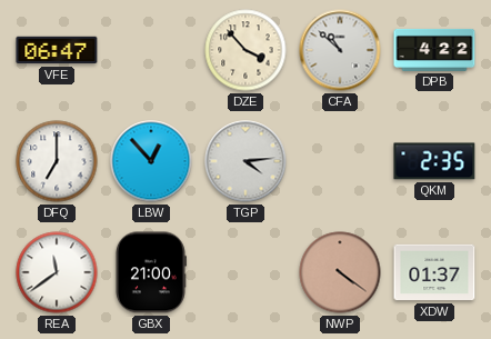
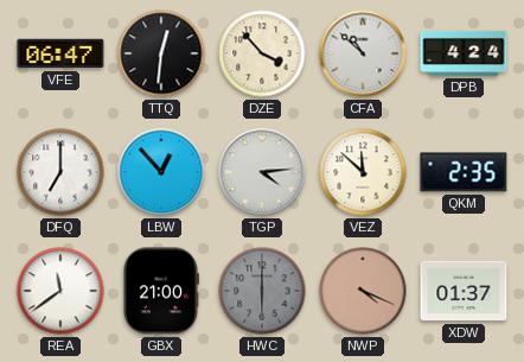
TTQ: none -> 12:31
DPB: 4:22 -> 4:24
VEZ: none -> 11:52
HWC: none -> 6:00
NWP: 4:21 -> 4:19
